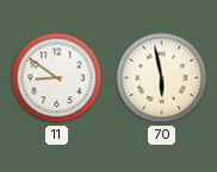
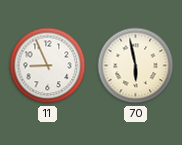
11: 8:51 -> 8:56
